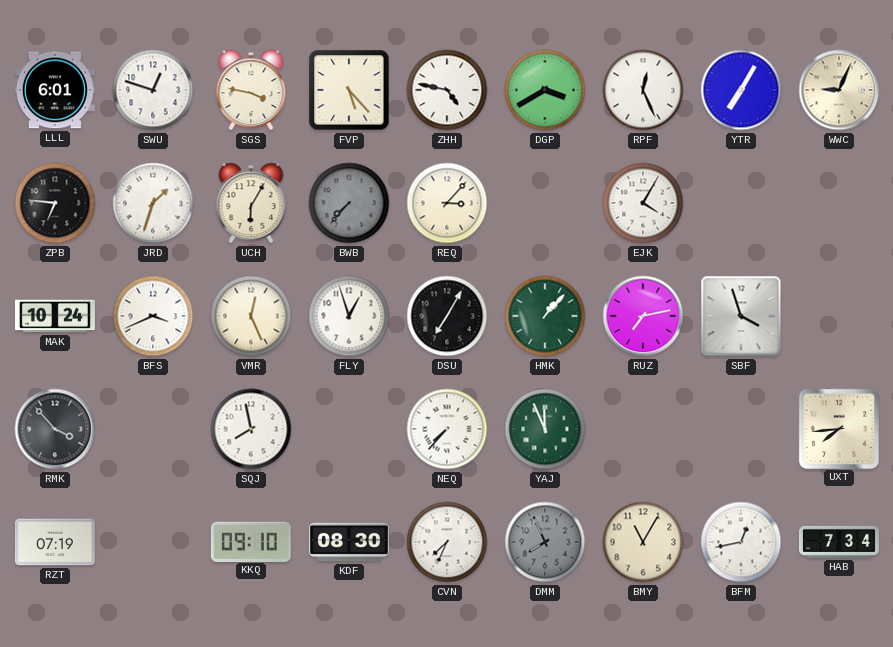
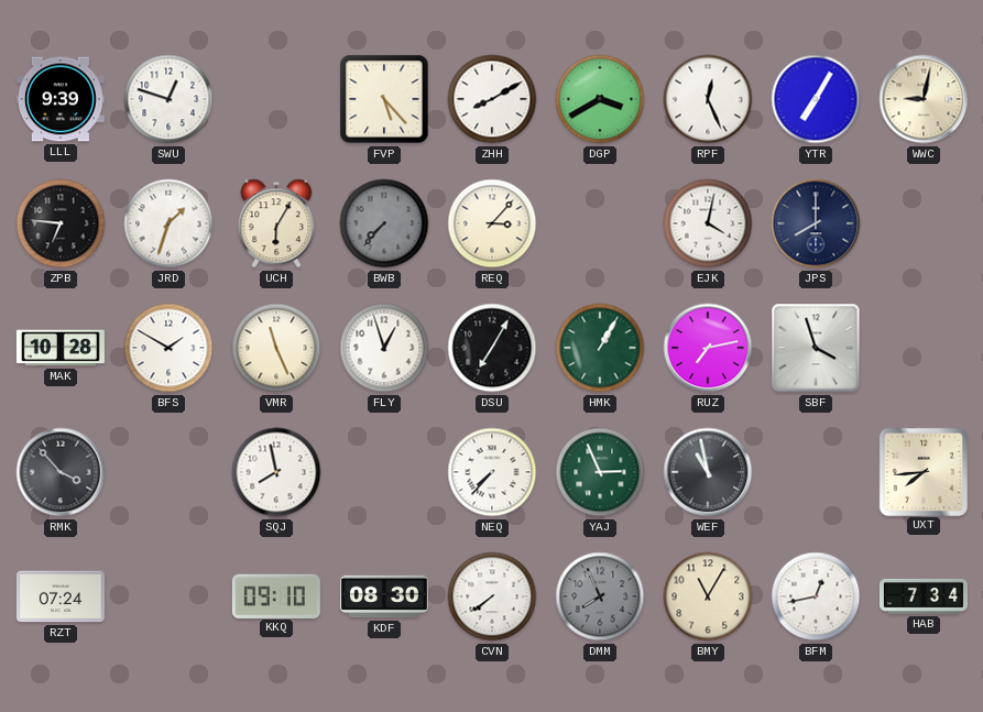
LLL: 6:01 -> 9:39
SGS: 3:47 -> none
ZHH: 4:47 -> 8:10
WWC: 9:04 -> 9:02
EJK: 4:05 -> 4:02
JPS: none -> 8:00
MAK: 10:24 -> 10:28
BFS: 3:41 -> 1:50
VMR: 12:26 -> 11:26
HMK: 1:07 -> 1:05
YAJ: 11:56 -> 2:56
WEF: none -> 10:58
RZT: 07:19 -> 07:24
CVN: 7:34 -> 7:39
